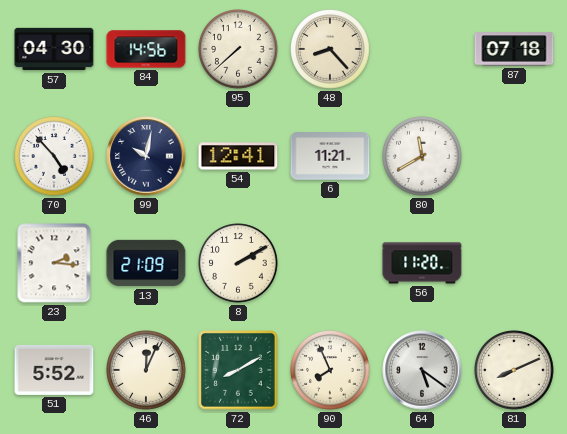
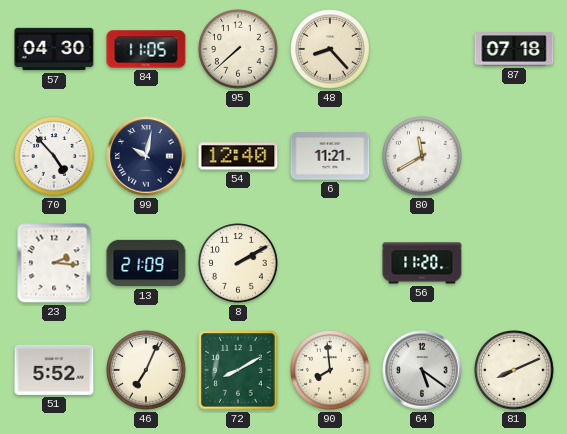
84: 14:56 -> 11:05
54: 12:41 -> 12:40
46: 12:04 -> 7:04
90: 7:56 -> 7:59
